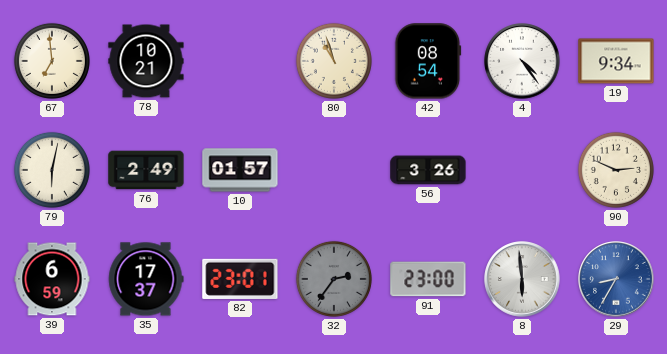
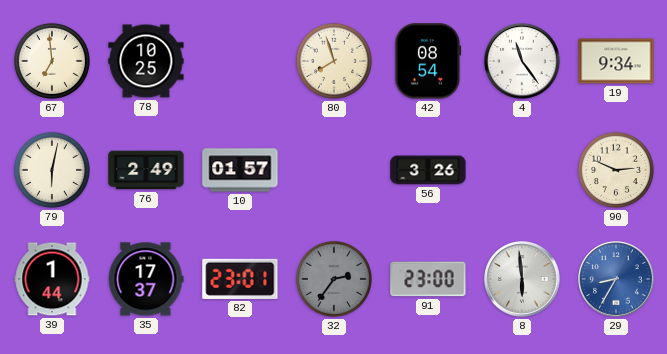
78: 10:21 -> 10:25
80: 10:57 -> 7:57
4: 4:24 -> 11:24
39: 6:59 -> 1:44
